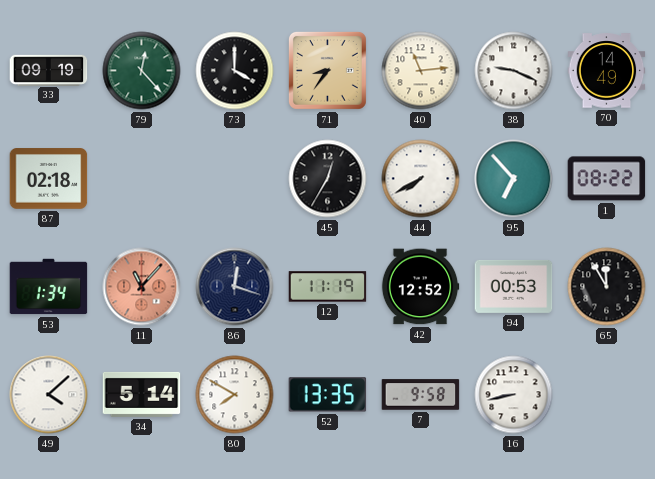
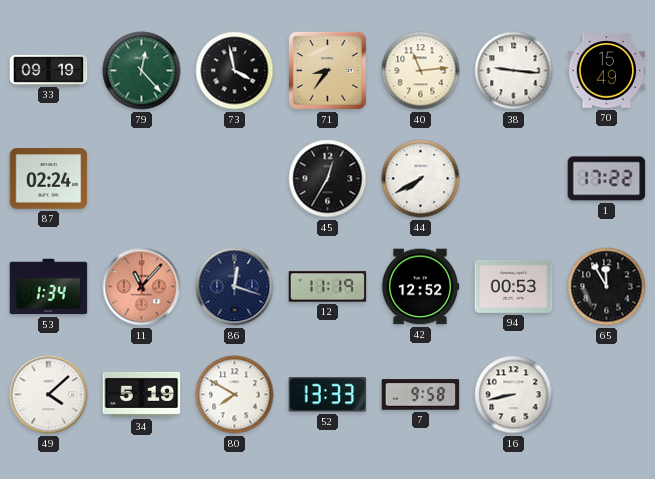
73: 4:00 -> 3:58
38: 9:19 -> 9:16
70: 14:49 -> 15:49
87: 02:18 -> 02:24
95: 6:53 -> none
1: 08:22 -> 17:22
34: 5:14 -> 5:19
52: 13:35 -> 13:33
